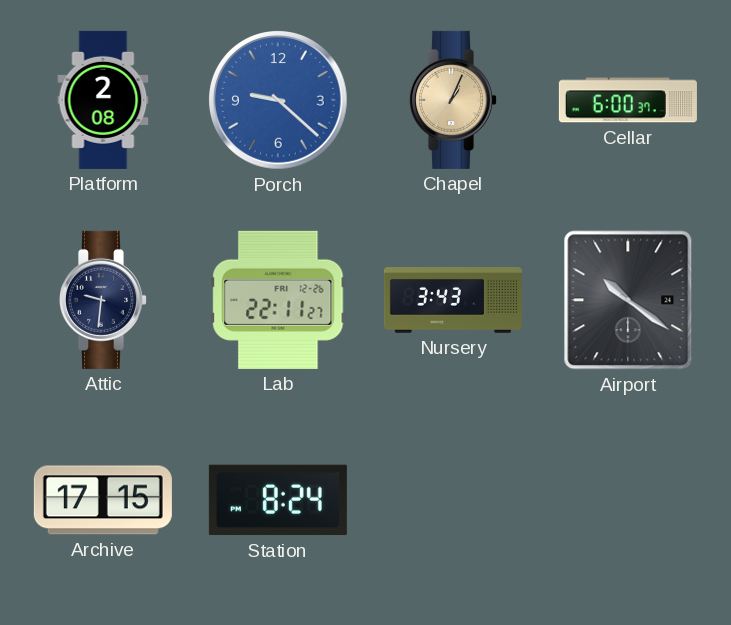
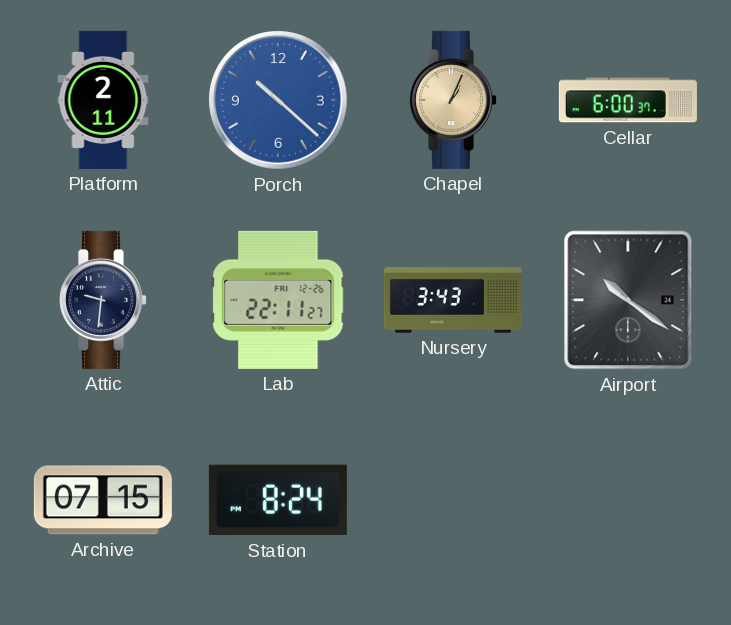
Platform: 2:08 -> 2:11
Porch: 9:22 -> 10:22
Archive: 17:15 -> 07:15
